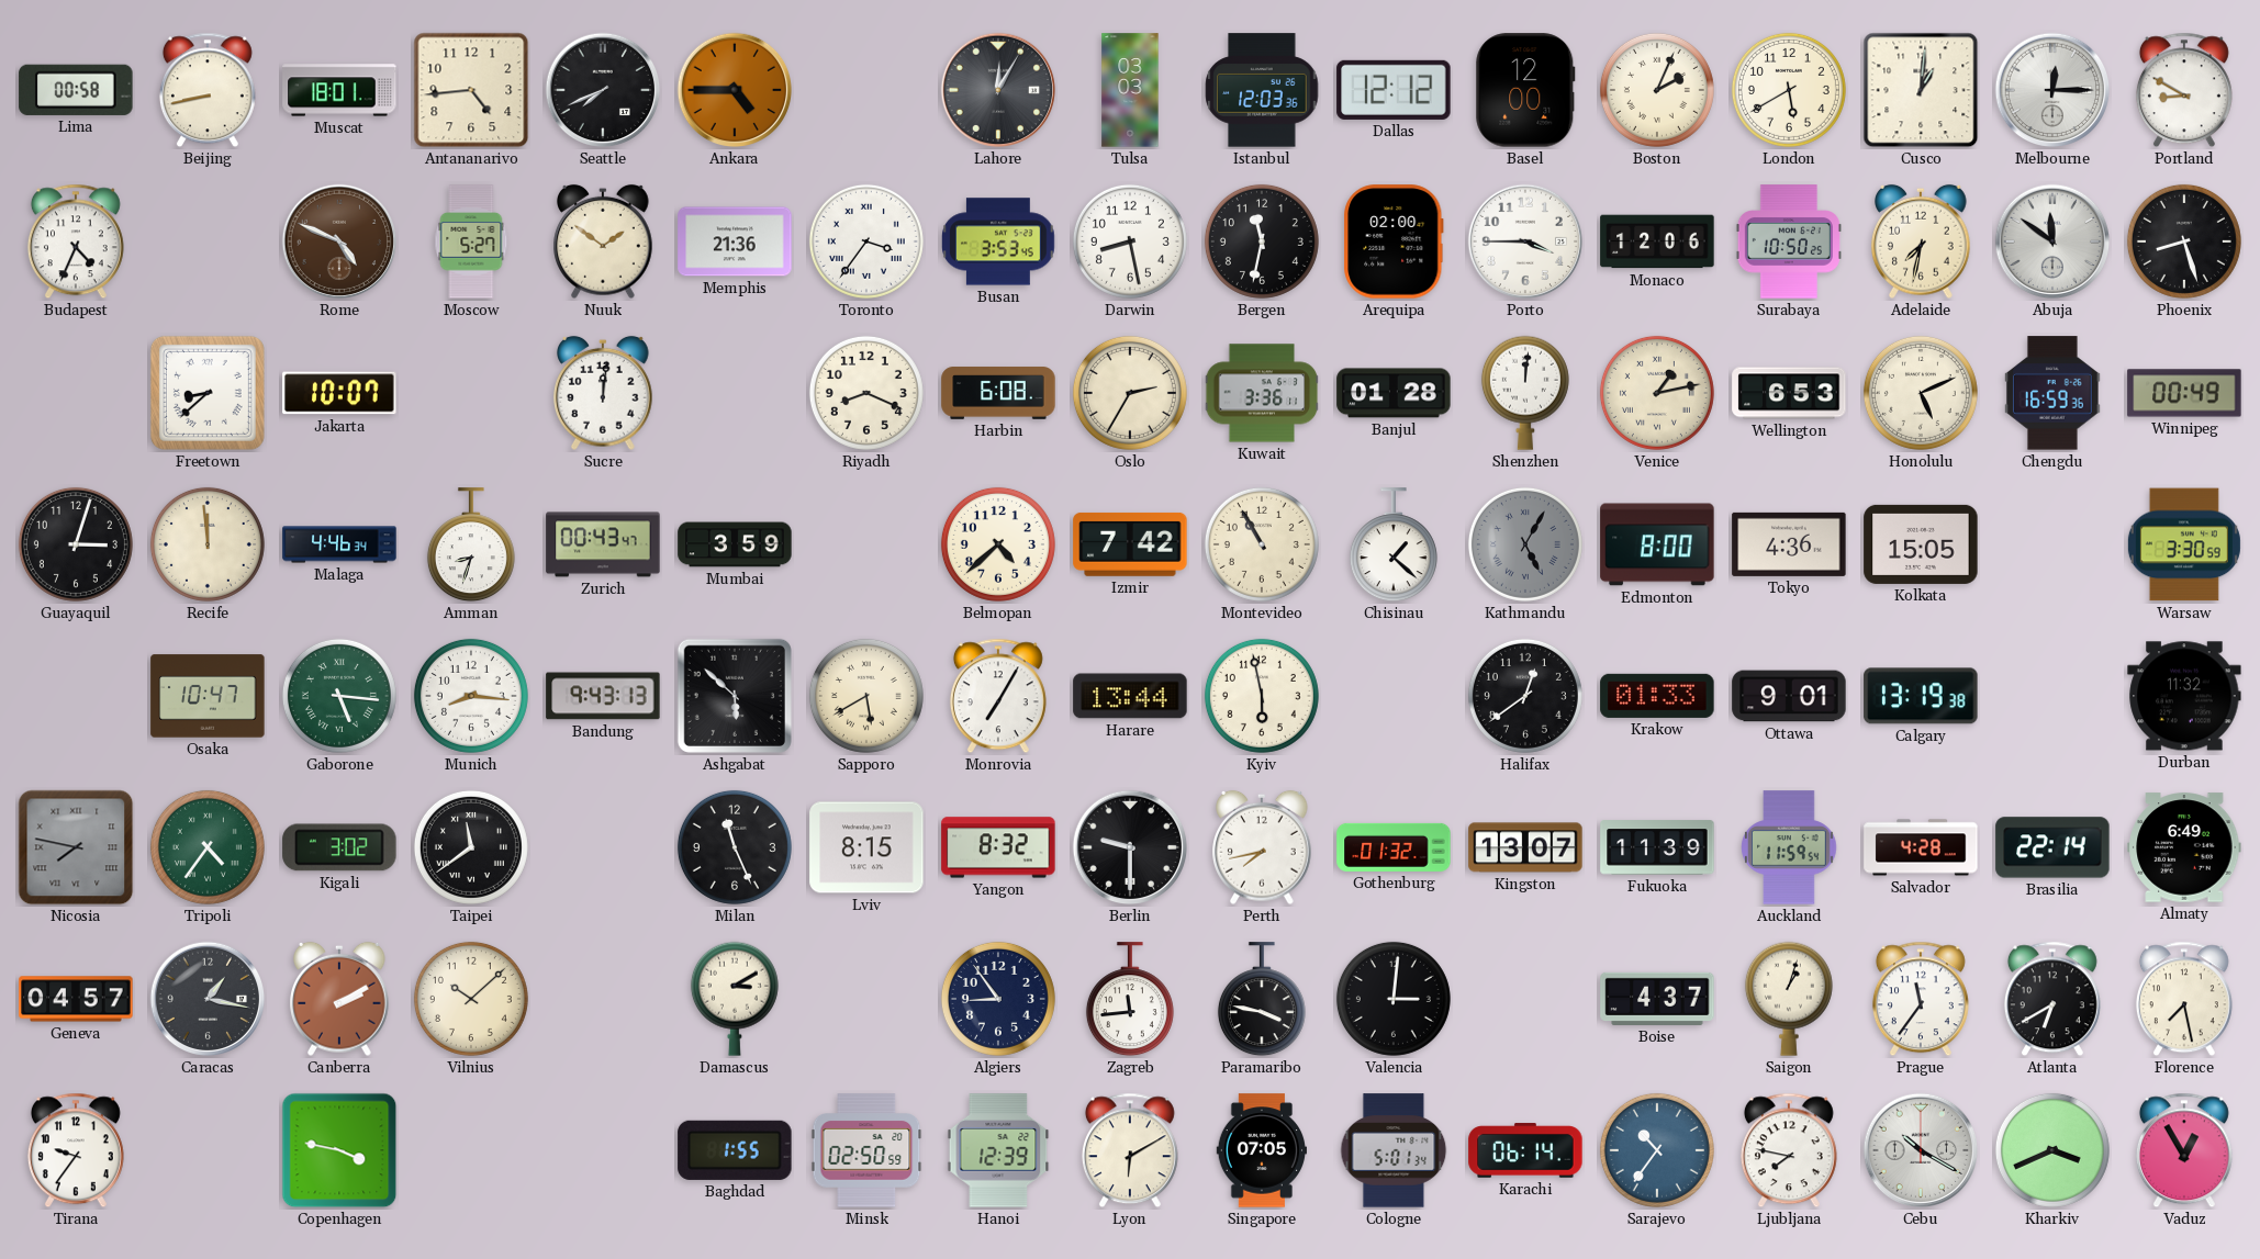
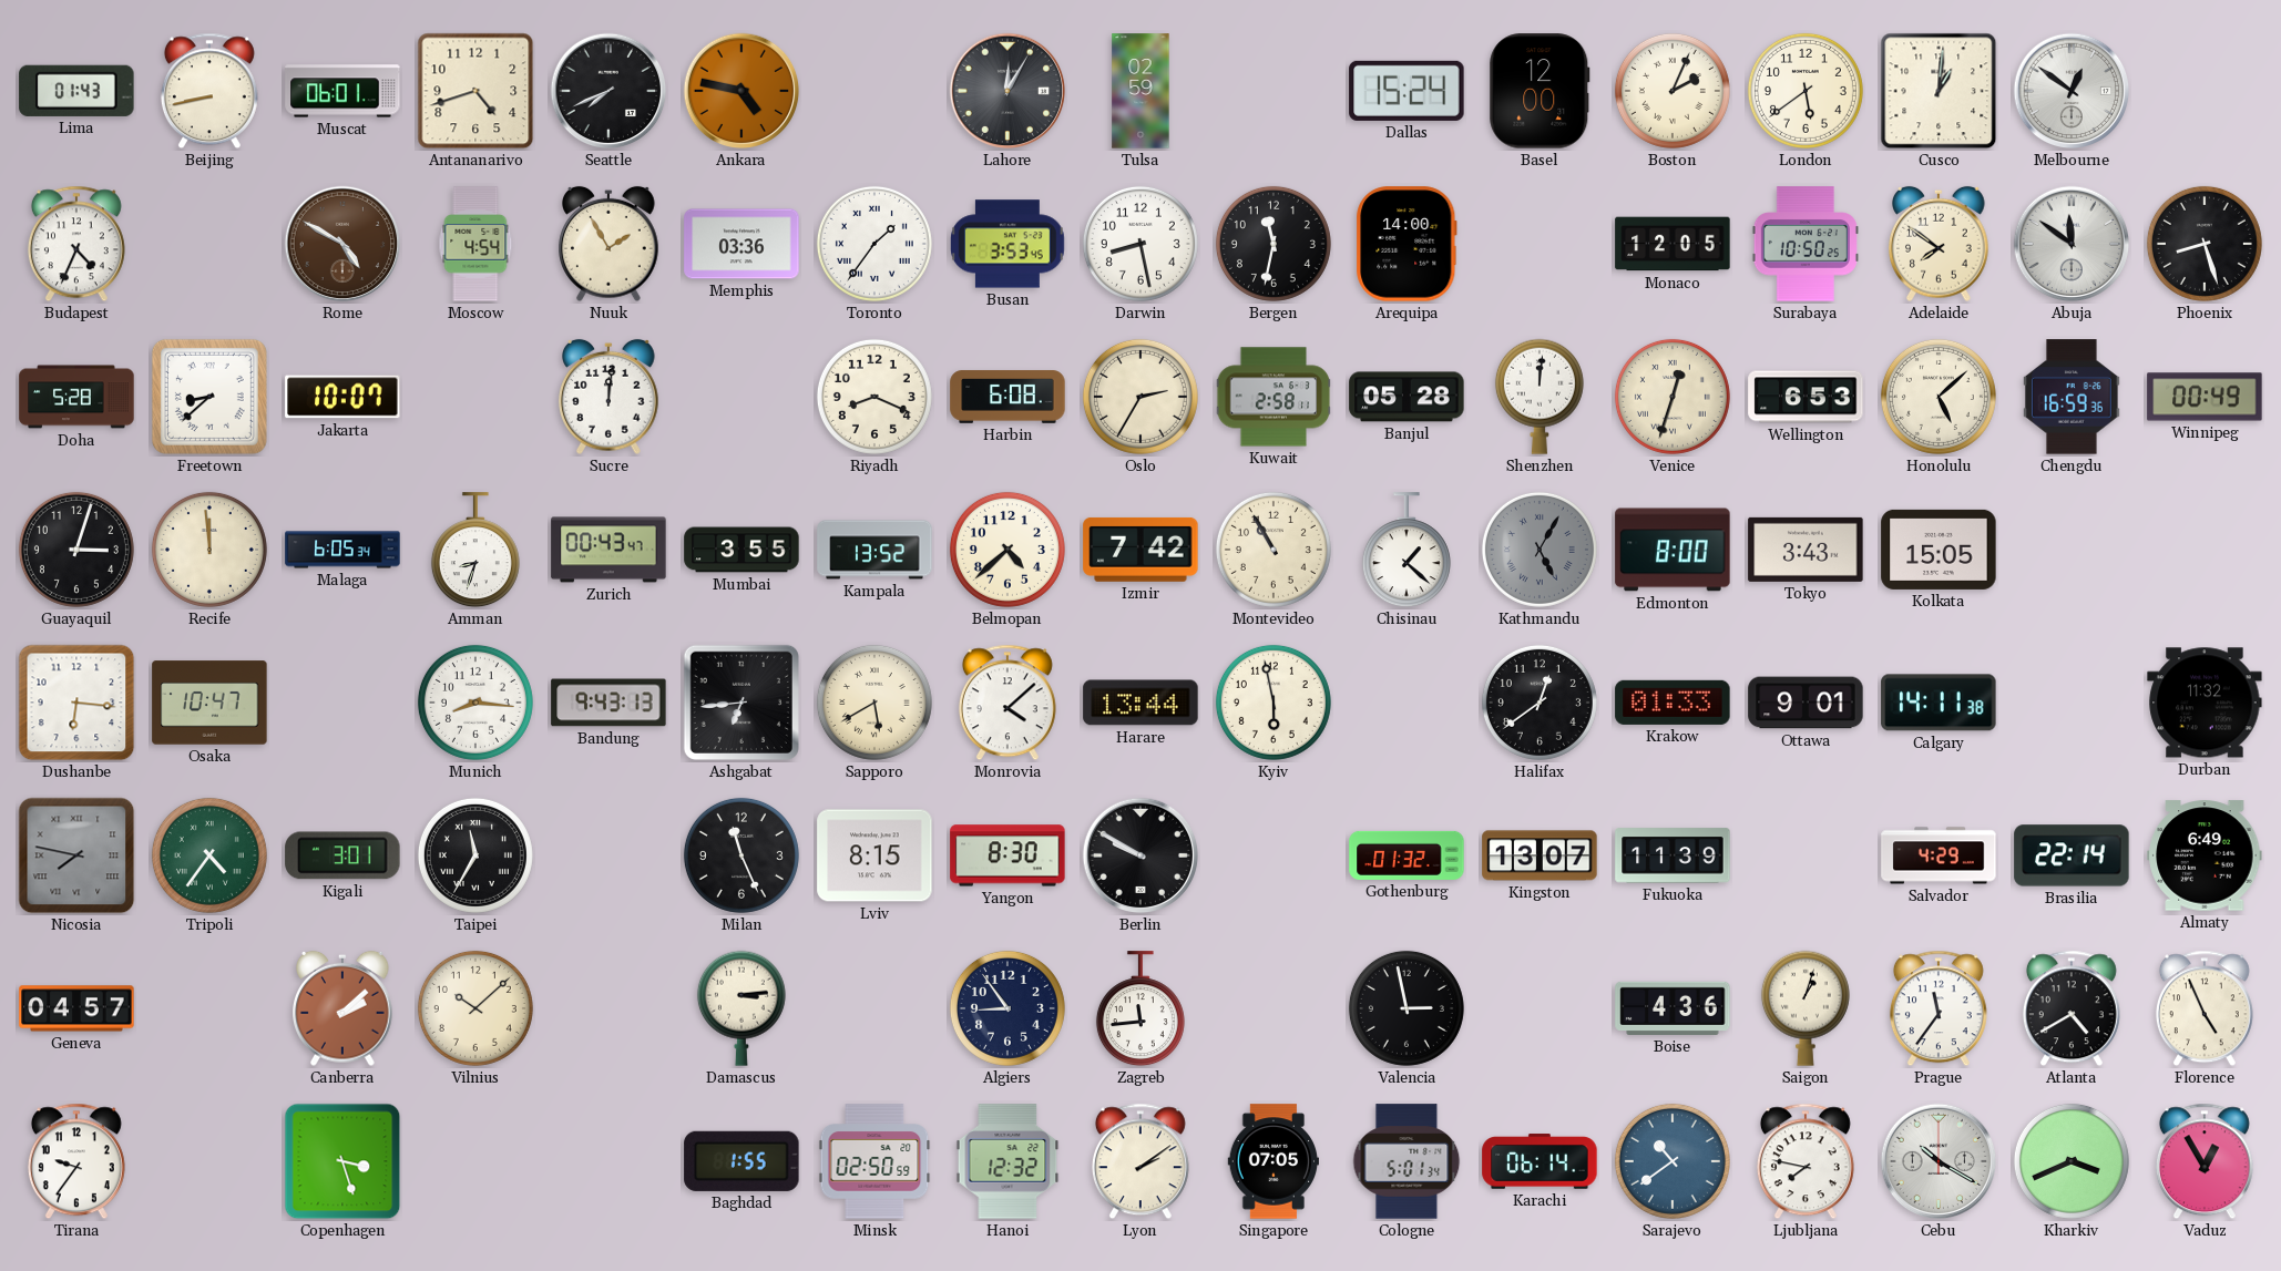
Lima: 00:58 -> 01:43
Muscat: 18:01 -> 06:01
Antananarivo: 4:44 -> 4:42
Ankara: 4:45 -> 4:47
Tulsa: 03:03 -> 02:59
Istanbul: 12:03 -> none
Dallas: 12:12 -> 15:24
London: 5:40 -> 5:39
Melbourne: 12:15 -> 12:51
Portland: 8:50 -> none
Rome: 4:49 -> 4:50
Moscow: 5:27 -> 4:54
Nuuk: 1:51 -> 1:55
Memphis: 21:36 -> 03:36
Toronto: 3:36 -> 1:36
Arequipa: 02:00 -> 14:00
Porto: 3:45 -> none
Monaco: 12:06 -> 12:05
Adelaide: 7:32 -> 7:51
Doha: none -> 5:28
Kuwait: 3:36 -> 2:58
Banjul: 01:28 -> 05:28
Venice: 1:13 -> 12:33
Honolulu: 5:11 -> 5:08
Malaga: 4:46 -> 6:05
Mumbai: 3:59 -> 3:55
Kampala: none -> 13:52
Tokyo: 4:36 -> 3:43
Warsaw: 3:30 -> none
Dushanbe: none -> 6:16
Gaborone: 5:16 -> none
Ashgabat: 5:52 -> 6:44
Monrovia: 7:05 -> 4:08
Calgary: 13:19 -> 14:11
Kigali: 3:02 -> 3:01
Taipei: 11:39 -> 11:35
Yangon: 8:32 -> 8:30
Berlin: 9:30 -> 9:50
Perth: 7:43 -> none
Auckland: 11:59 -> none
Salvador: 4:28 -> 4:29
Caracas: 1:17 -> none
Canberra: 2:10 -> 2:08
Damascus: 3:10 -> 3:14
Paramaribo: 3:47 -> none
Valencia: 3:01 -> 2:58
Boise: 4:37 -> 4:36
Atlanta: 6:40 -> 4:40
Florence: 7:28 -> 4:56
Copenhagen: 3:47 -> 3:27
Hanoi: 12:39 -> 12:32
Lyon: 6:10 -> 2:09
Sarajevo: 10:36 -> 10:39
